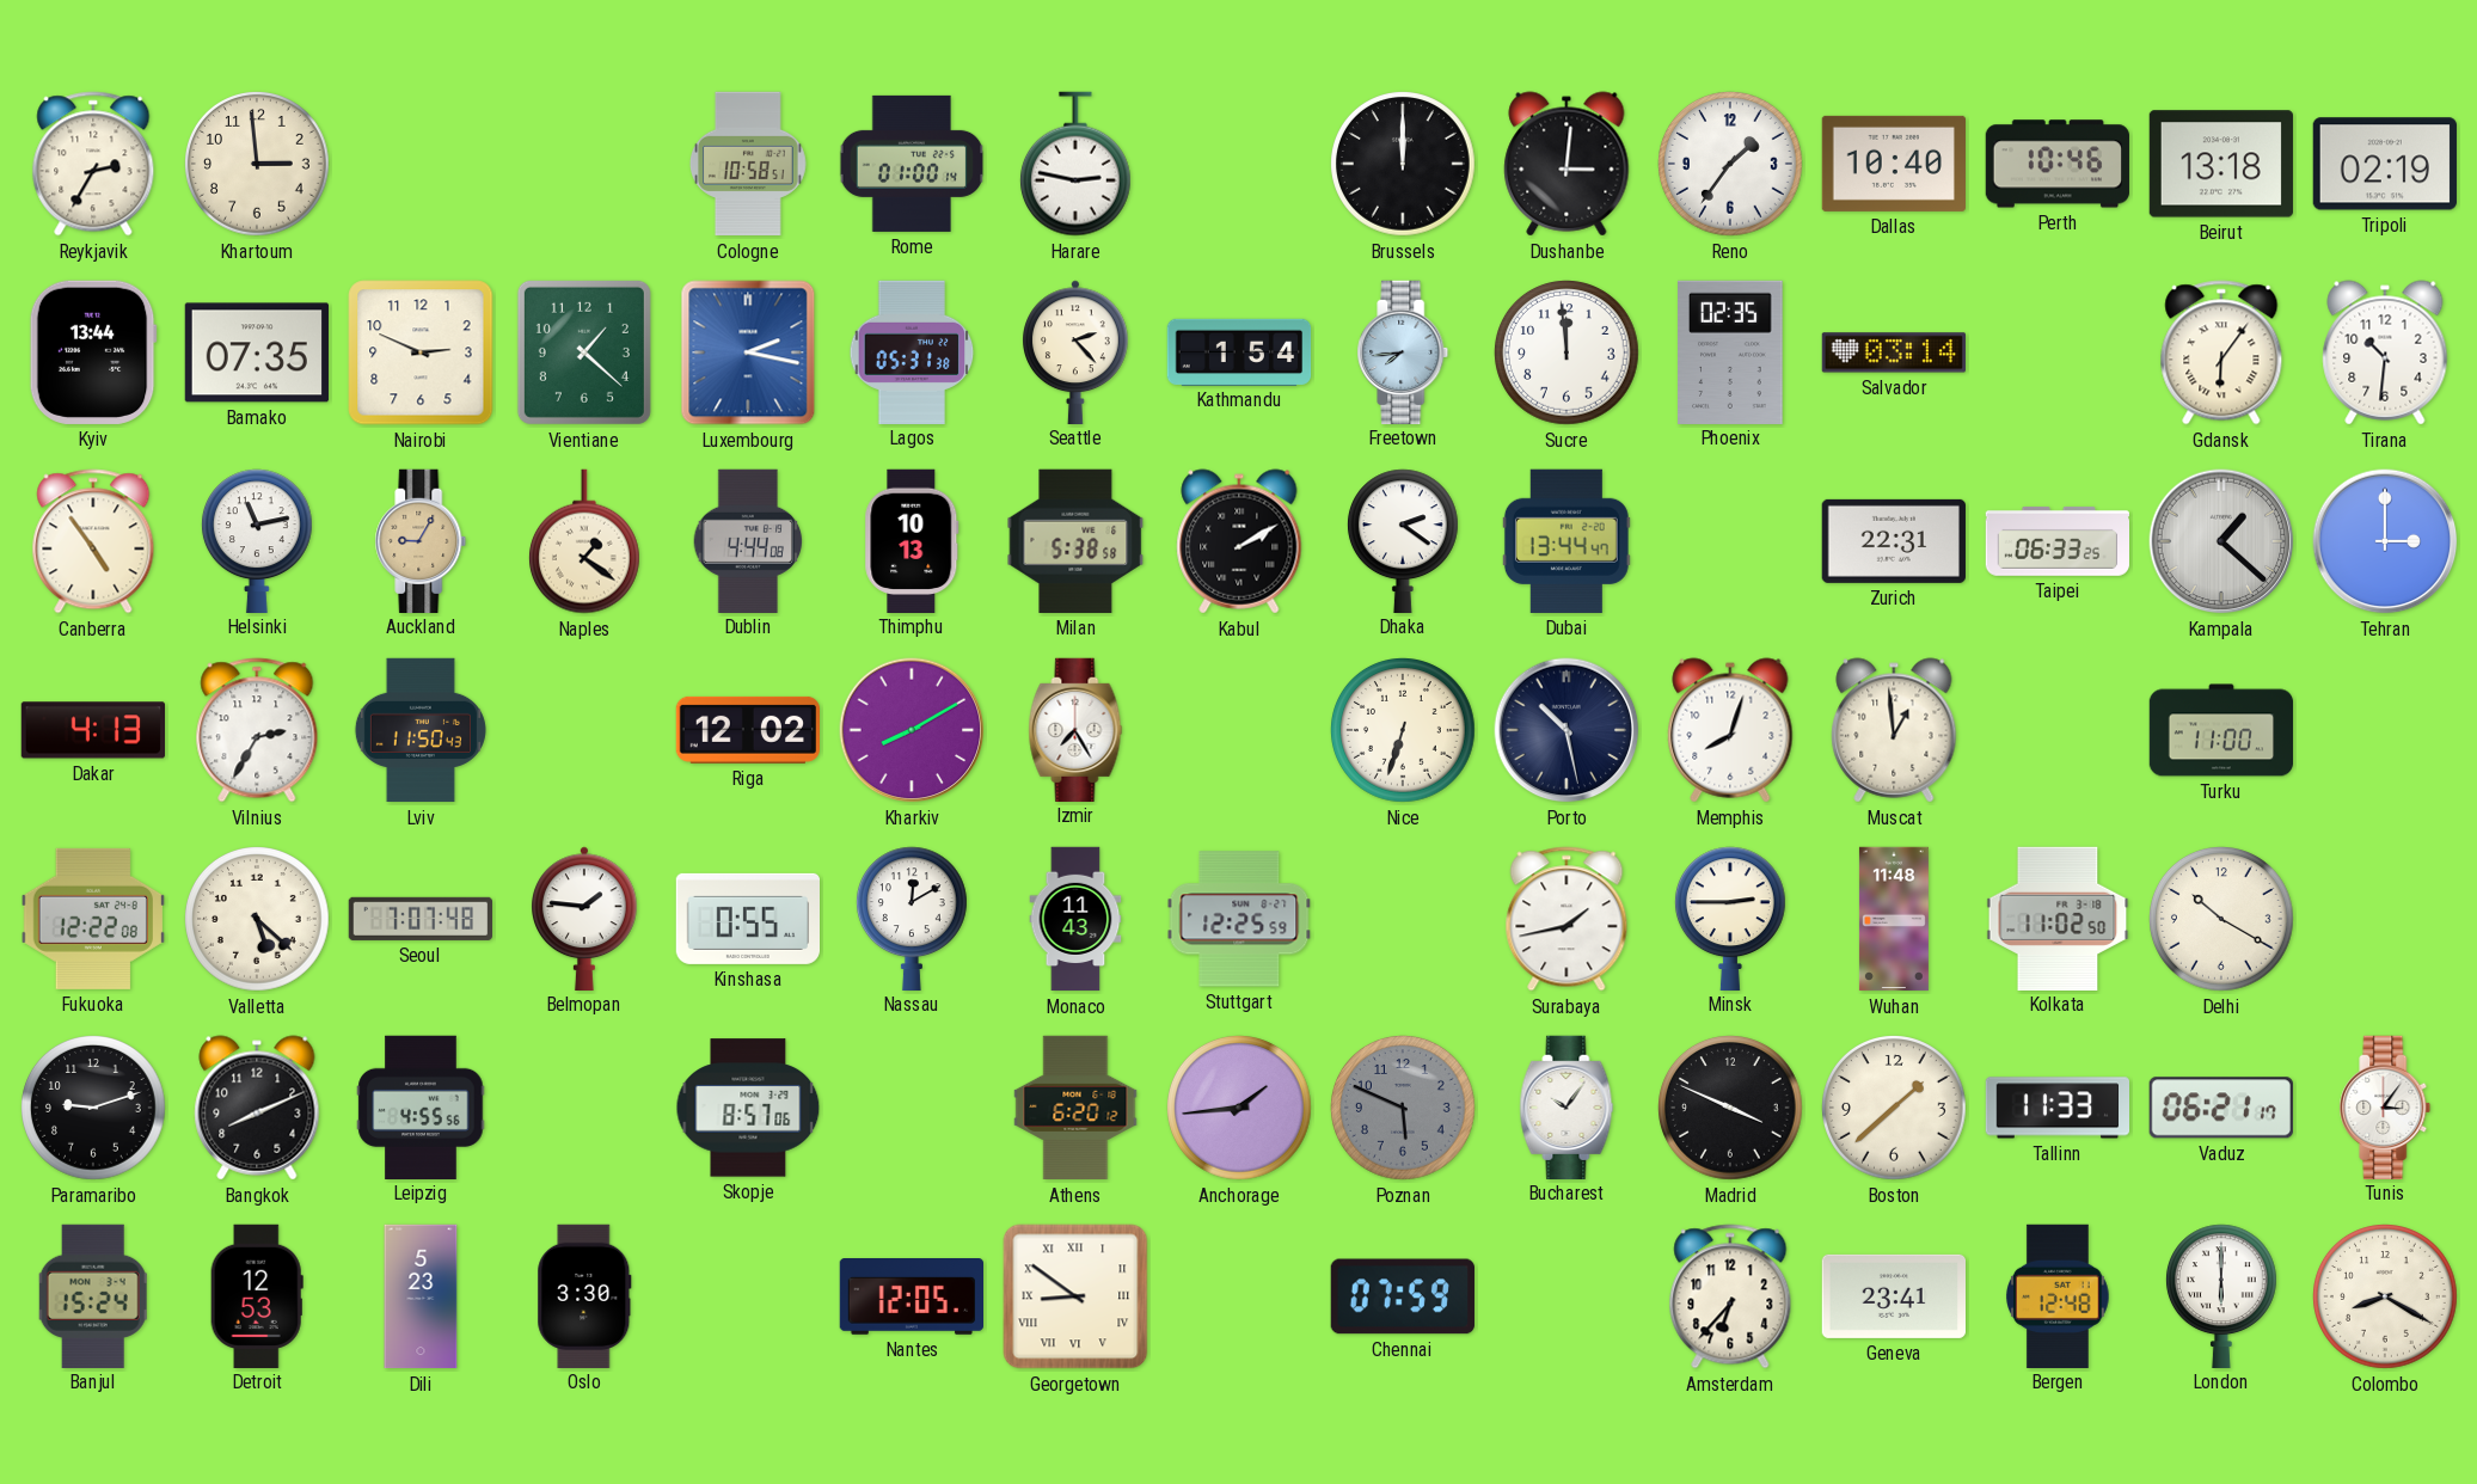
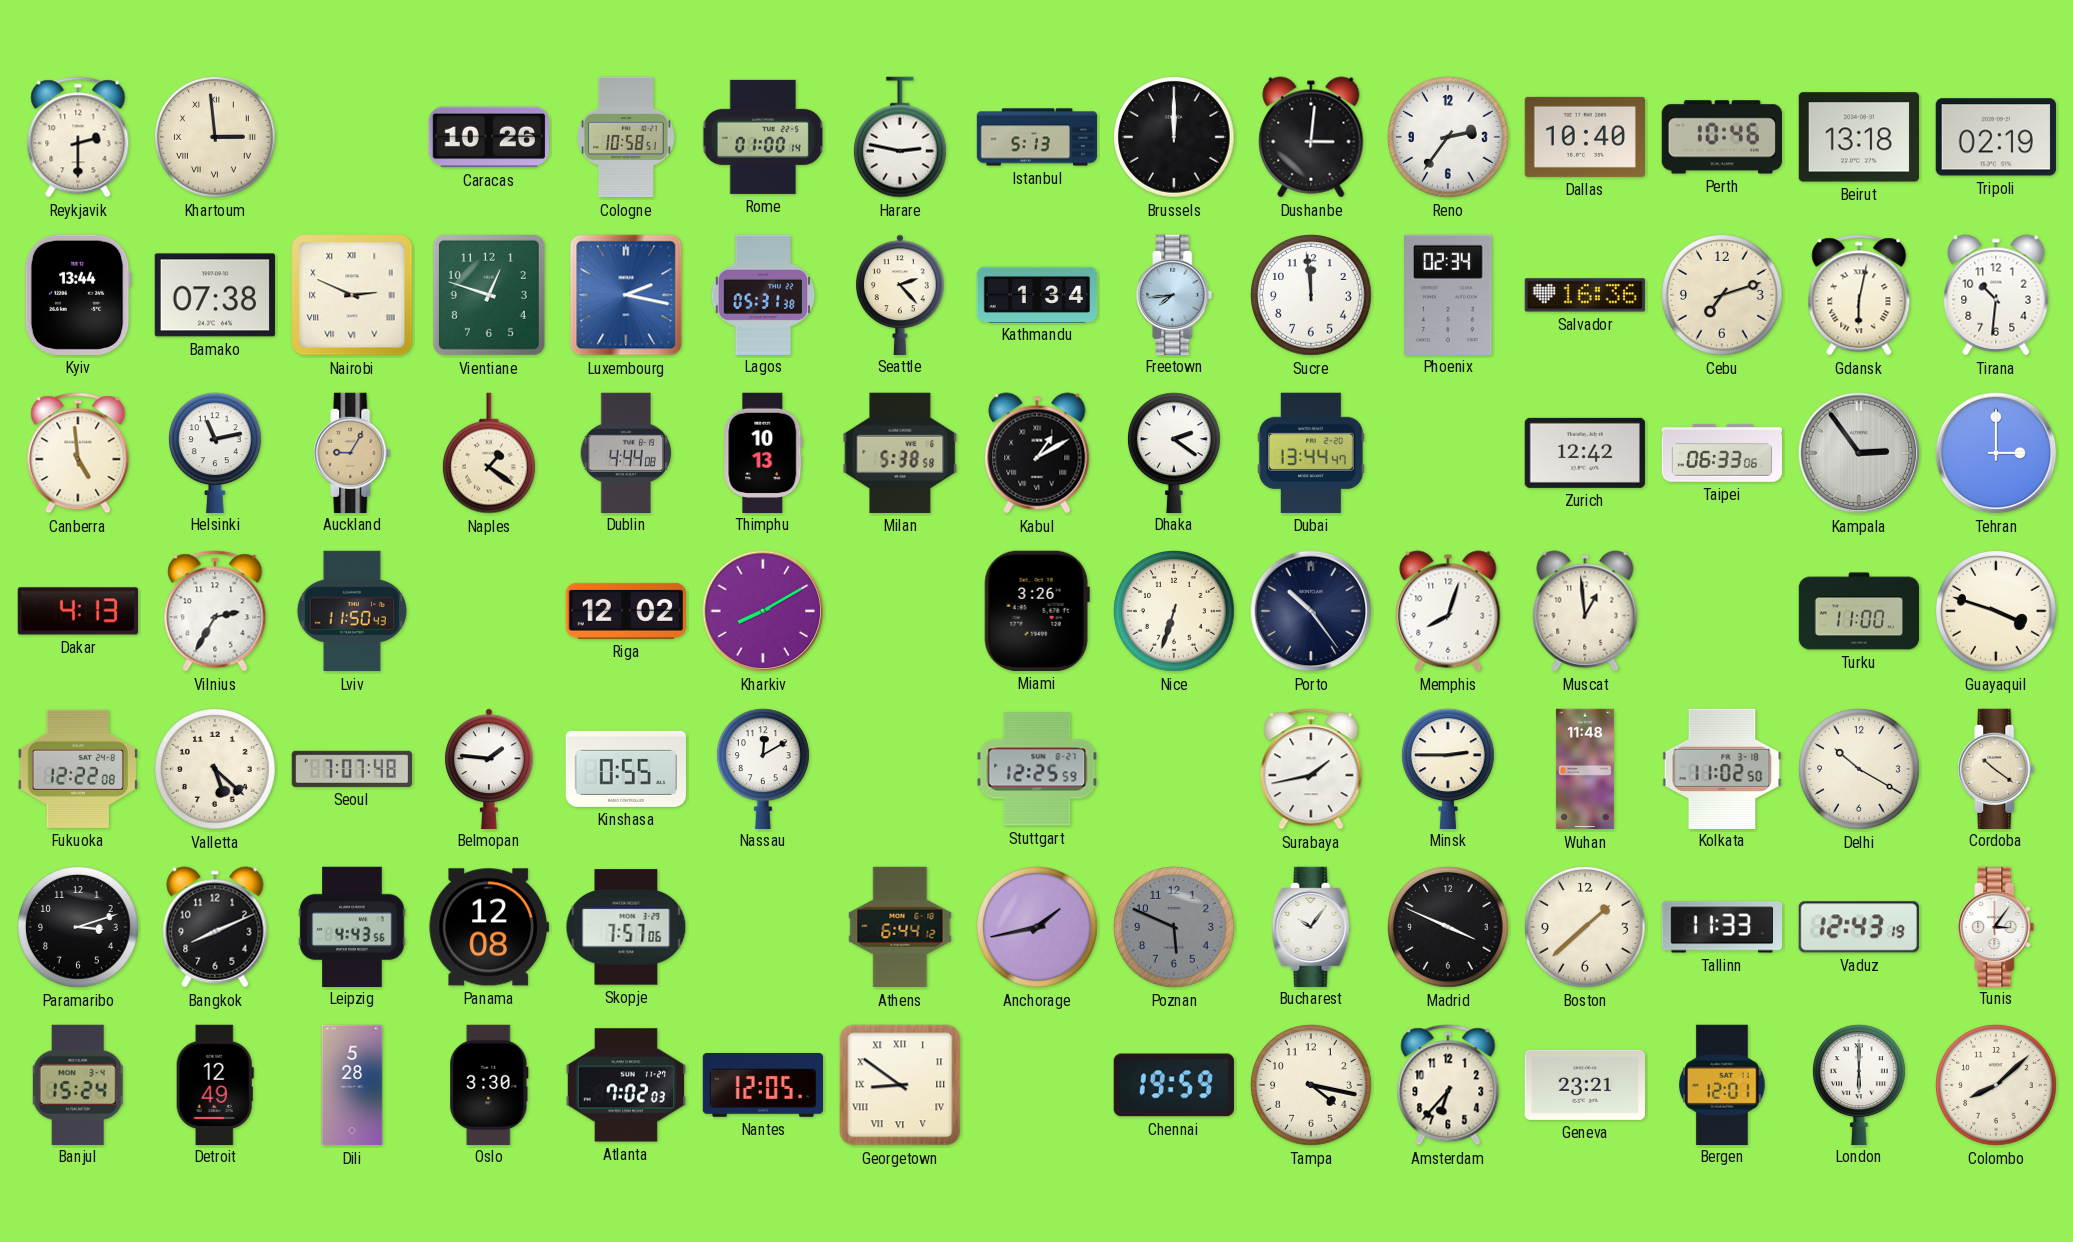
Reykjavik: 2:35 -> 2:30
Khartoum numerals: Arabic -> Roman
Caracas: none -> 10:26
Istanbul: none -> 5:13
Reno: 1:36 -> 2:36
Bamako: 07:35 -> 07:38
Nairobi numerals: Arabic -> Roman
Vientiane: 1:22 -> 12:48
Kathmandu: 1:54 -> 1:34
Phoenix: 02:35 -> 02:34
Salvador: 03:14 -> 16:36
Cebu: none -> 7:12
Gdansk: 6:06 -> 6:02
Canberra: 4:54 -> 4:59
Kabul: 2:10 -> 1:10
Zurich: 22:31 -> 12:42
Taipei: 06:33:25 -> 06:33:06
Kampala: 1:22 -> 2:54
Izmir: 7:25 -> none
Miami: none -> 3:26
Porto: 10:28 -> 10:24
Guayaquil: none -> 3:48
Monaco: 11:43 -> none
Cordoba: none -> 10:21
Paramaribo: 9:12 -> 3:12
Leipzig: 4:55 -> 4:43
Panama: none -> 12:08
Skopje: 8:57 -> 7:57
Athens: 6:20 -> 6:44
Anchorage: 1:44 -> 1:43
Vaduz: 06:21 -> 12:43
Detroit: 12:53 -> 12:49
Dili: 5:23 -> 5:28
Atlanta: none -> 7:02
Chennai: 07:59 -> 19:59
Tampa: none -> 4:17
Geneva: 23:41 -> 23:21
Bergen: 12:48 -> 12:01
Colombo: 8:20 -> 8:08
